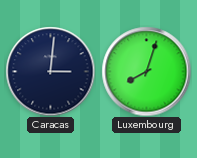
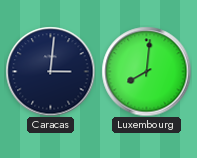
Luxembourg: 8:03 -> 8:01
